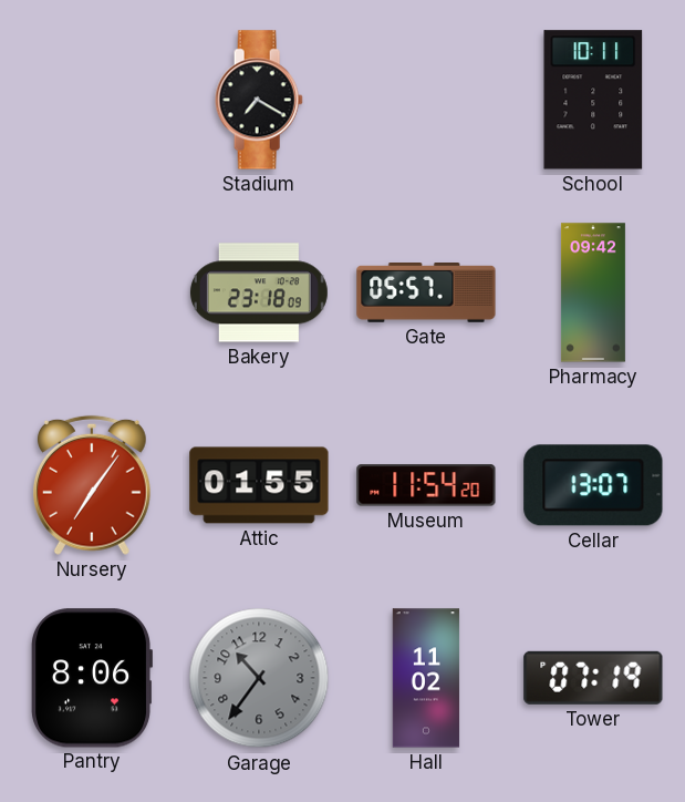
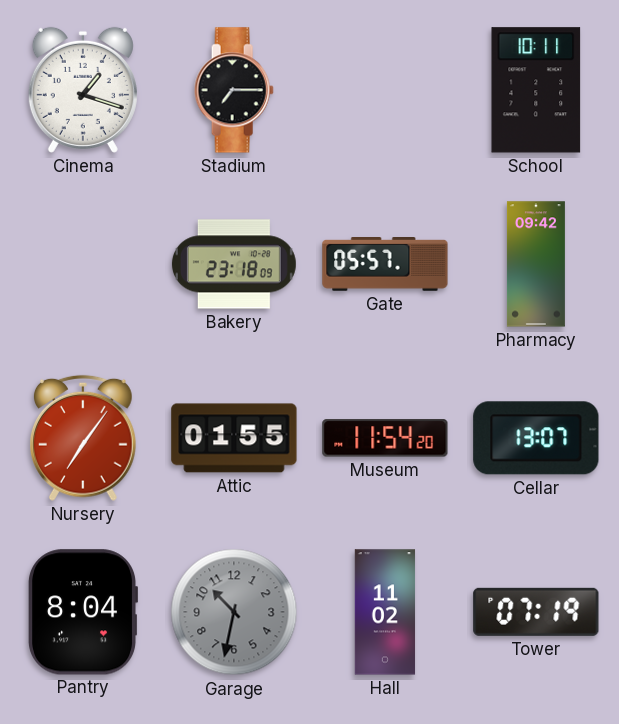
Cinema: none -> 1:18
Stadium: 7:20 -> 7:15
Pantry: 8:06 -> 8:04
Garage: 10:36 -> 10:32
